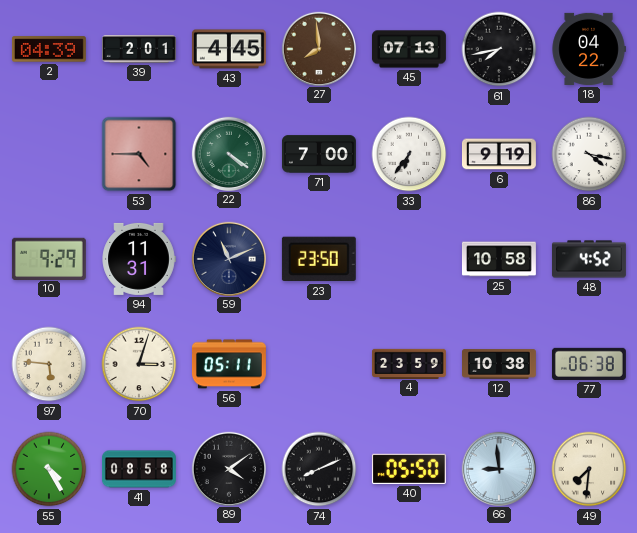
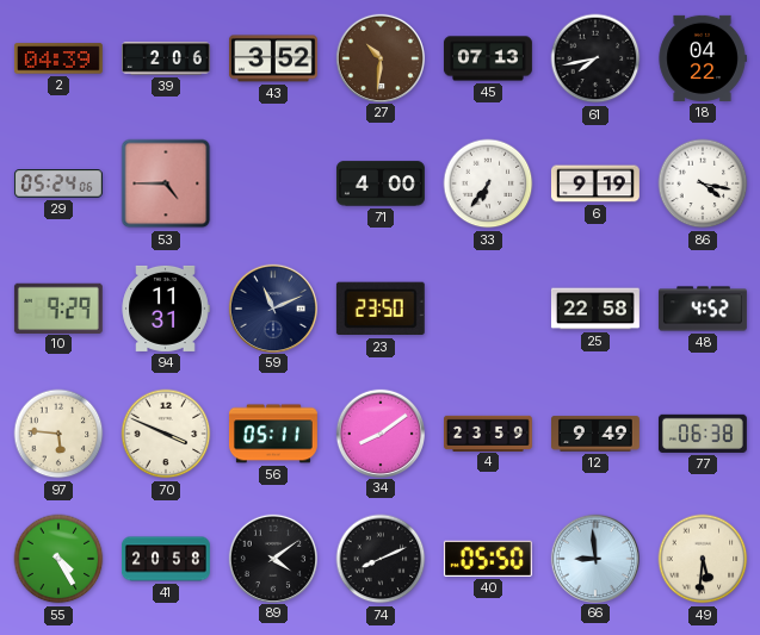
39: 2:01 -> 2:06
43: 4:45 -> 3:52
27: 7:59 -> 10:31
29: none -> 05:24
22: 4:21 -> none
71: 7:00 -> 4:00
25: 10:58 -> 22:58
70: 3:03 -> 3:49
34: none -> 8:09
12: 10:38 -> 9:49
41: 08:58 -> 20:58
49: 7:31 -> 5:31
